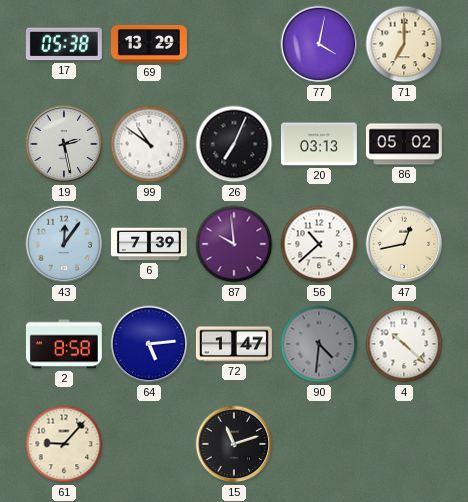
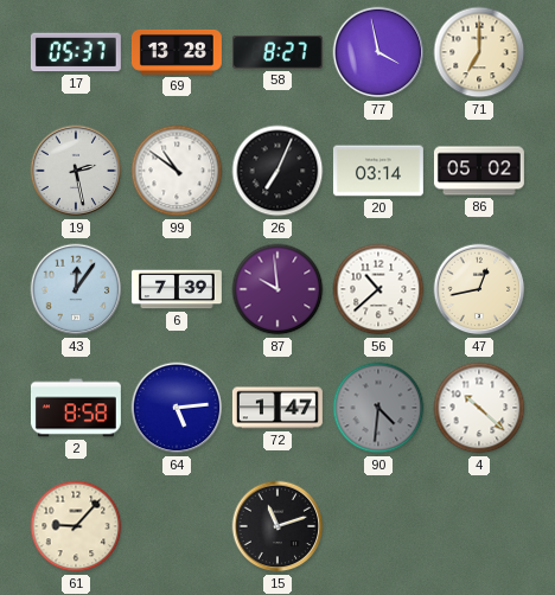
17: 05:38 -> 05:37
69: 13:29 -> 13:28
58: none -> 8:27
77: 4:02 -> 3:58
20: 03:13 -> 03:14
